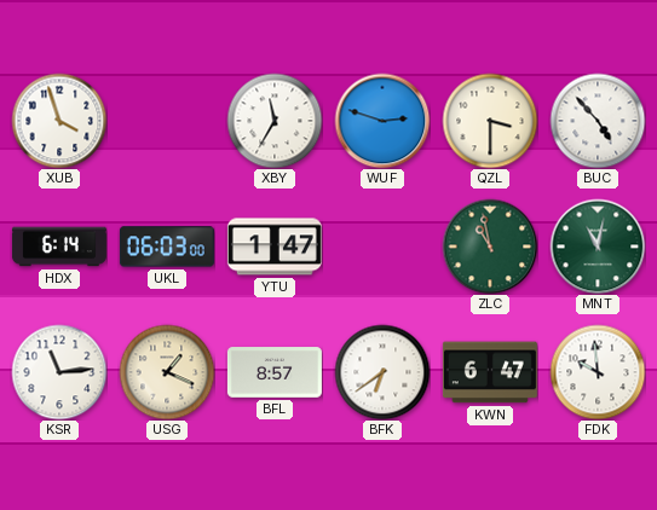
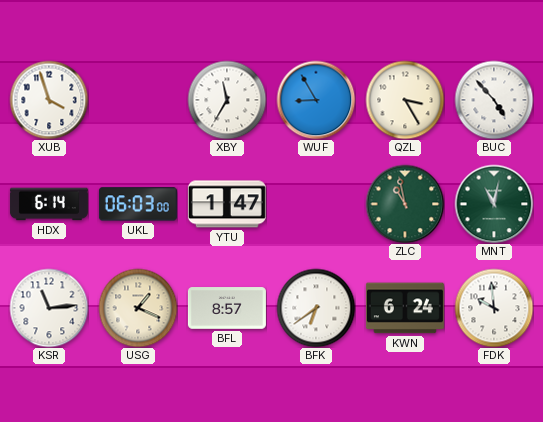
WUF: 2:48 -> 8:55
QZL: 3:30 -> 3:25
KWN: 6:47 -> 6:24
